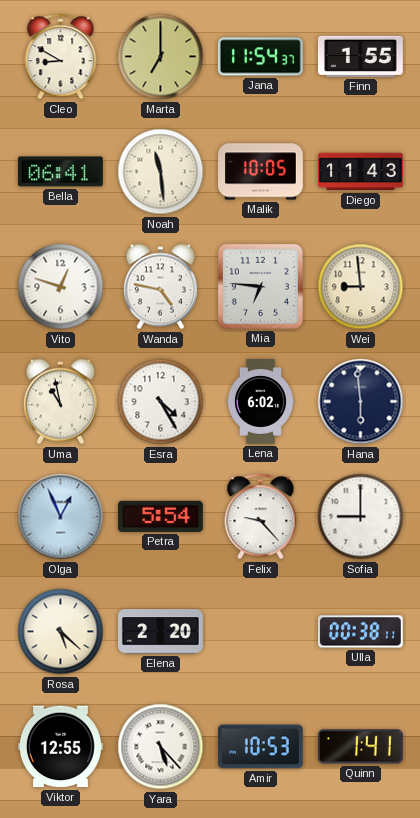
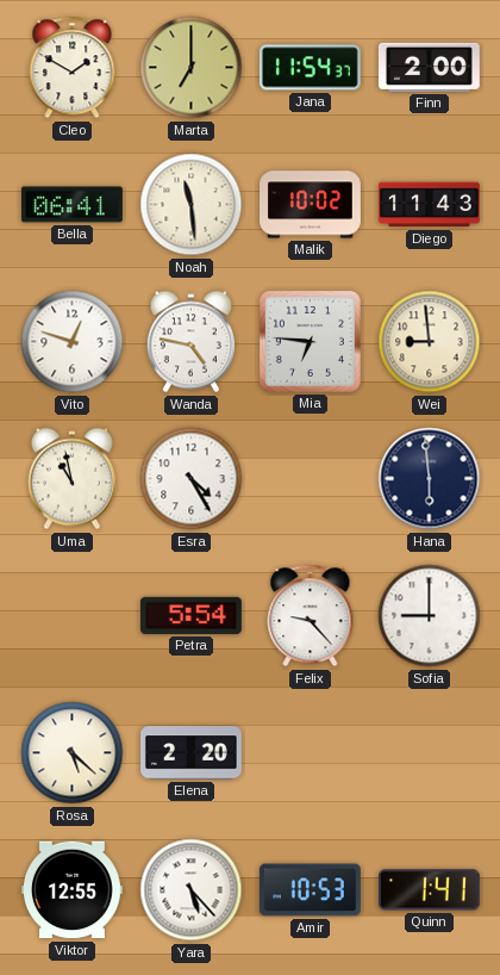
Cleo: 8:50 -> 1:50
Finn: 1:55 -> 2:00
Malik: 10:05 -> 10:02
Lena: 6:02 -> none
Olga: 12:56 -> none
Ulla: 00:38 -> none
